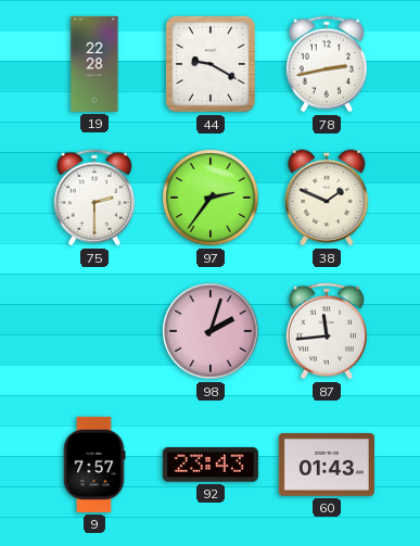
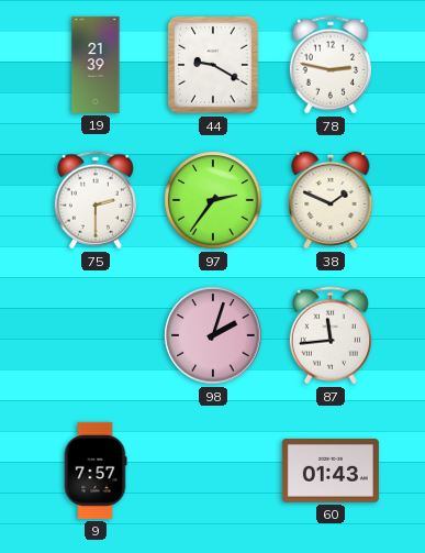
19: 22:28 -> 21:39
78: 2:43 -> 2:47
92: 23:43 -> none
